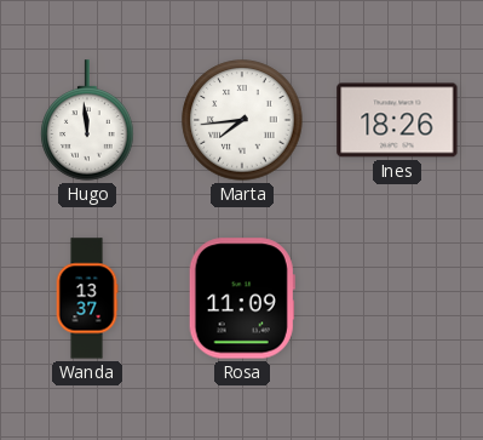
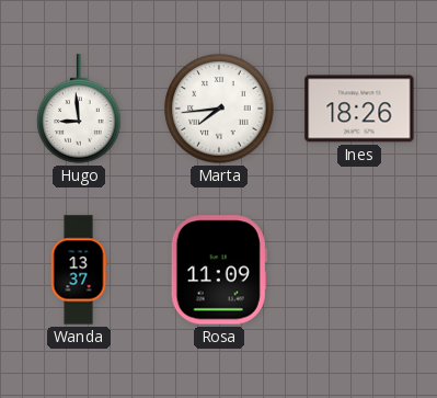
Hugo: 11:59 -> 8:59
